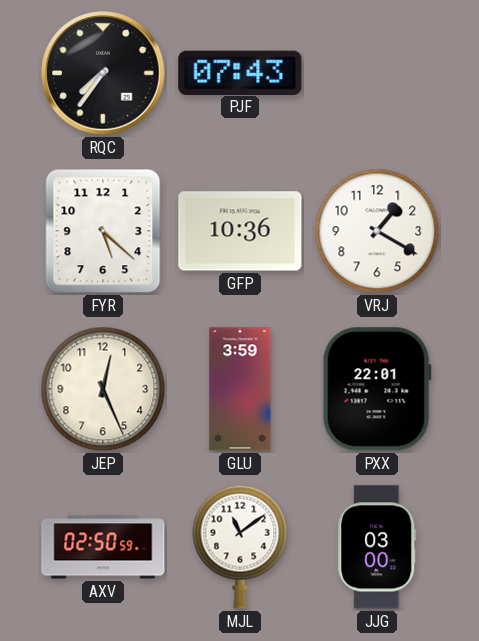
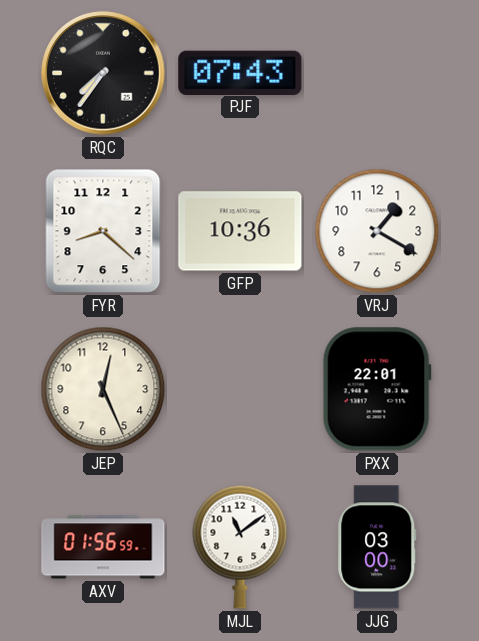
FYR: 5:22 -> 8:22
GLU: 3:59 -> none
AXV: 02:50 -> 01:56
